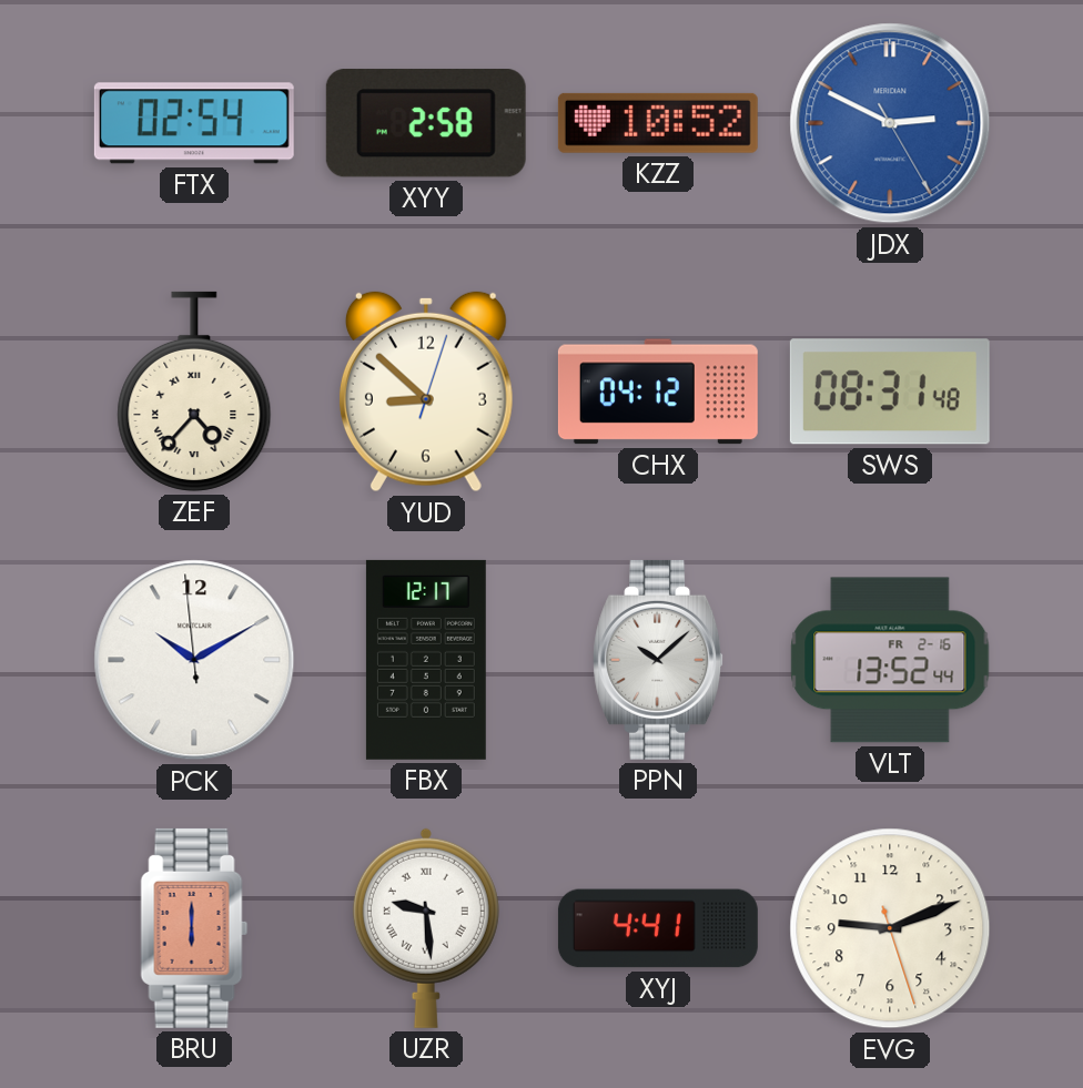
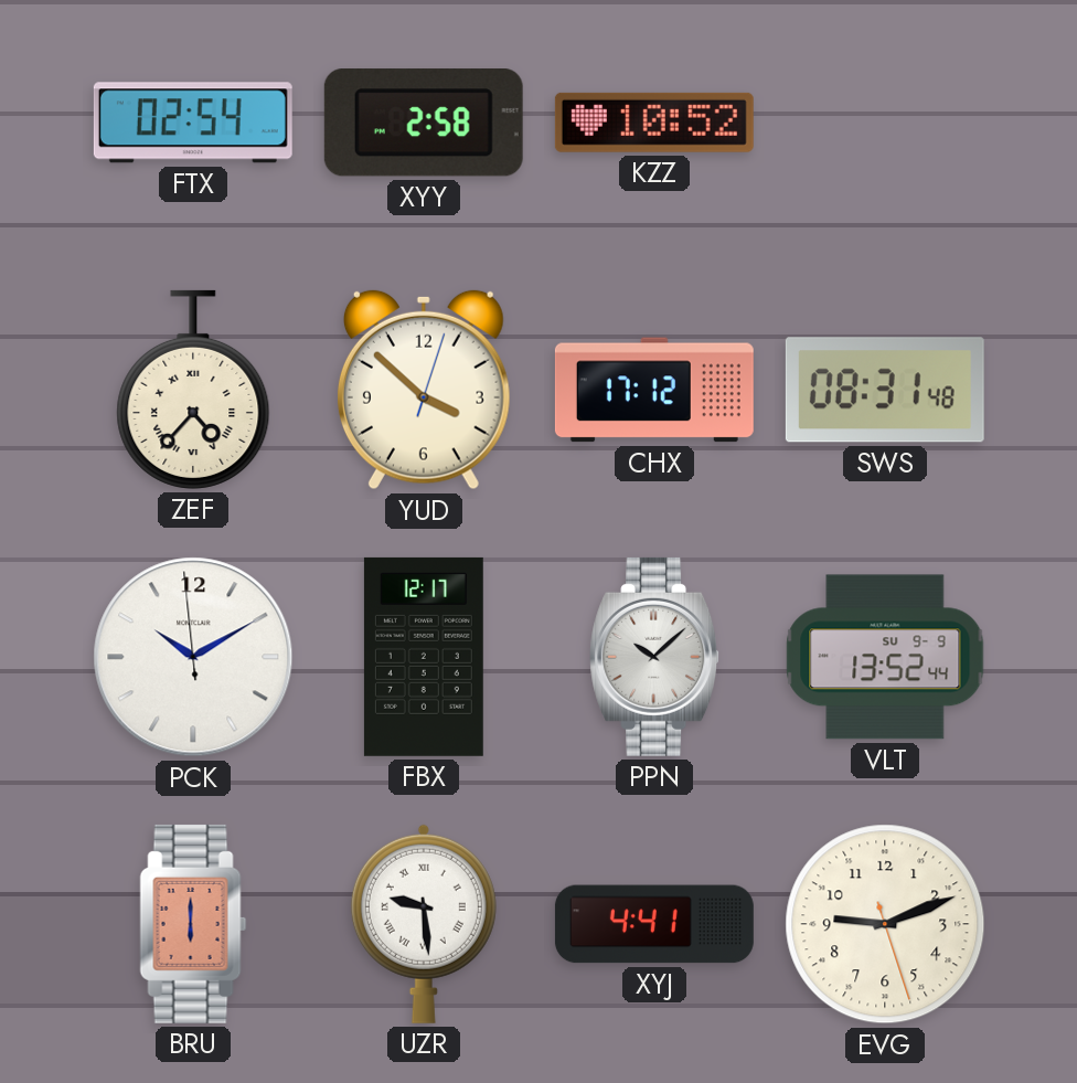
JDX: 2:49 -> none
YUD: 8:52 -> 3:52
CHX: 04:12 -> 17:12
VLT date: FR 2-16 -> SU 9-9
